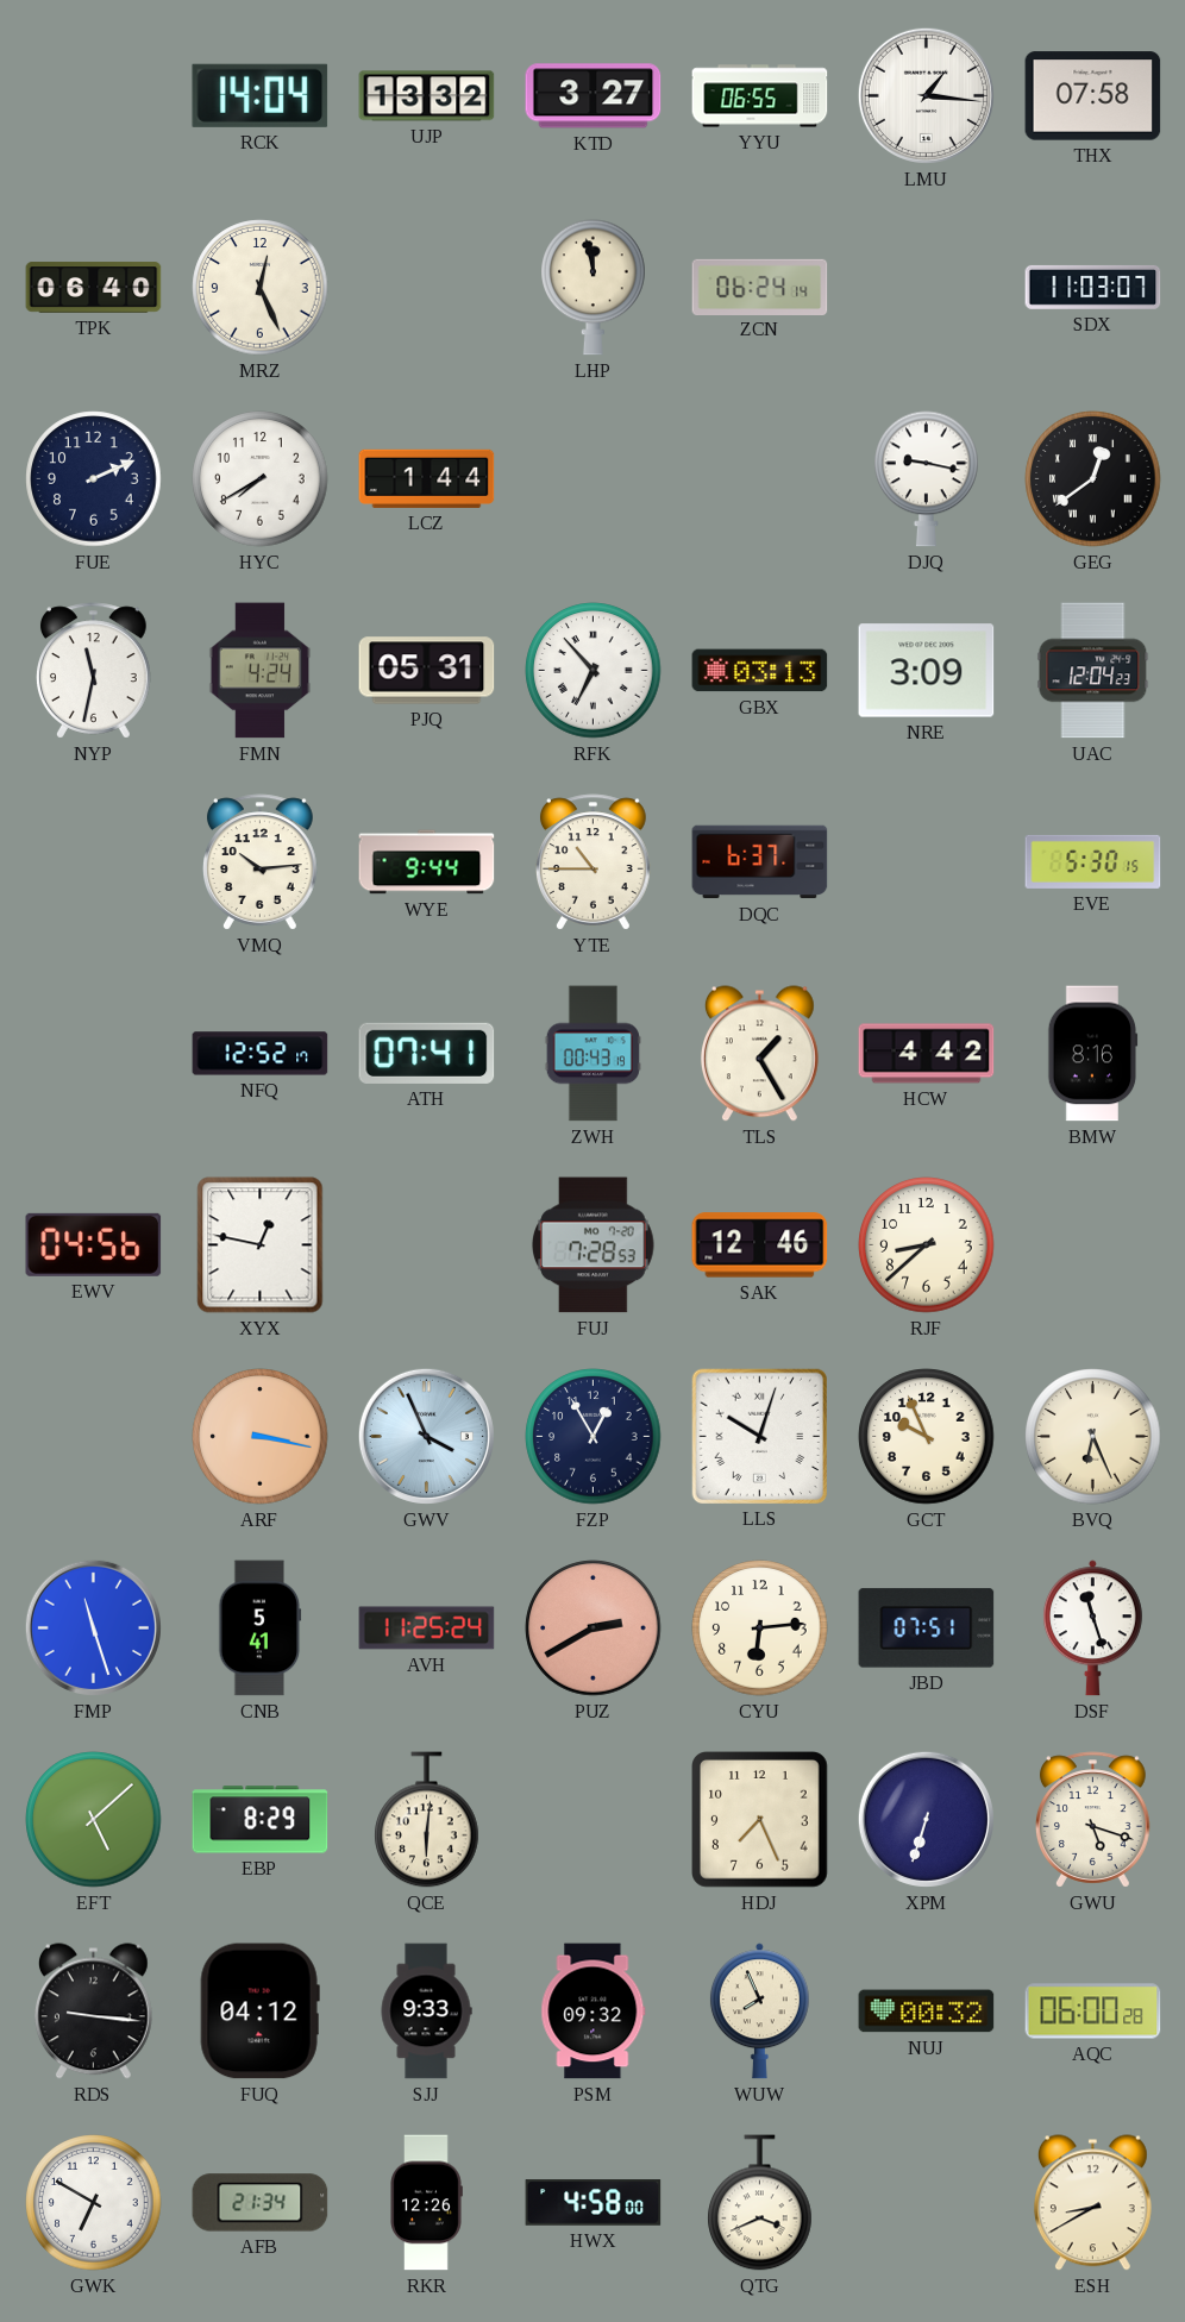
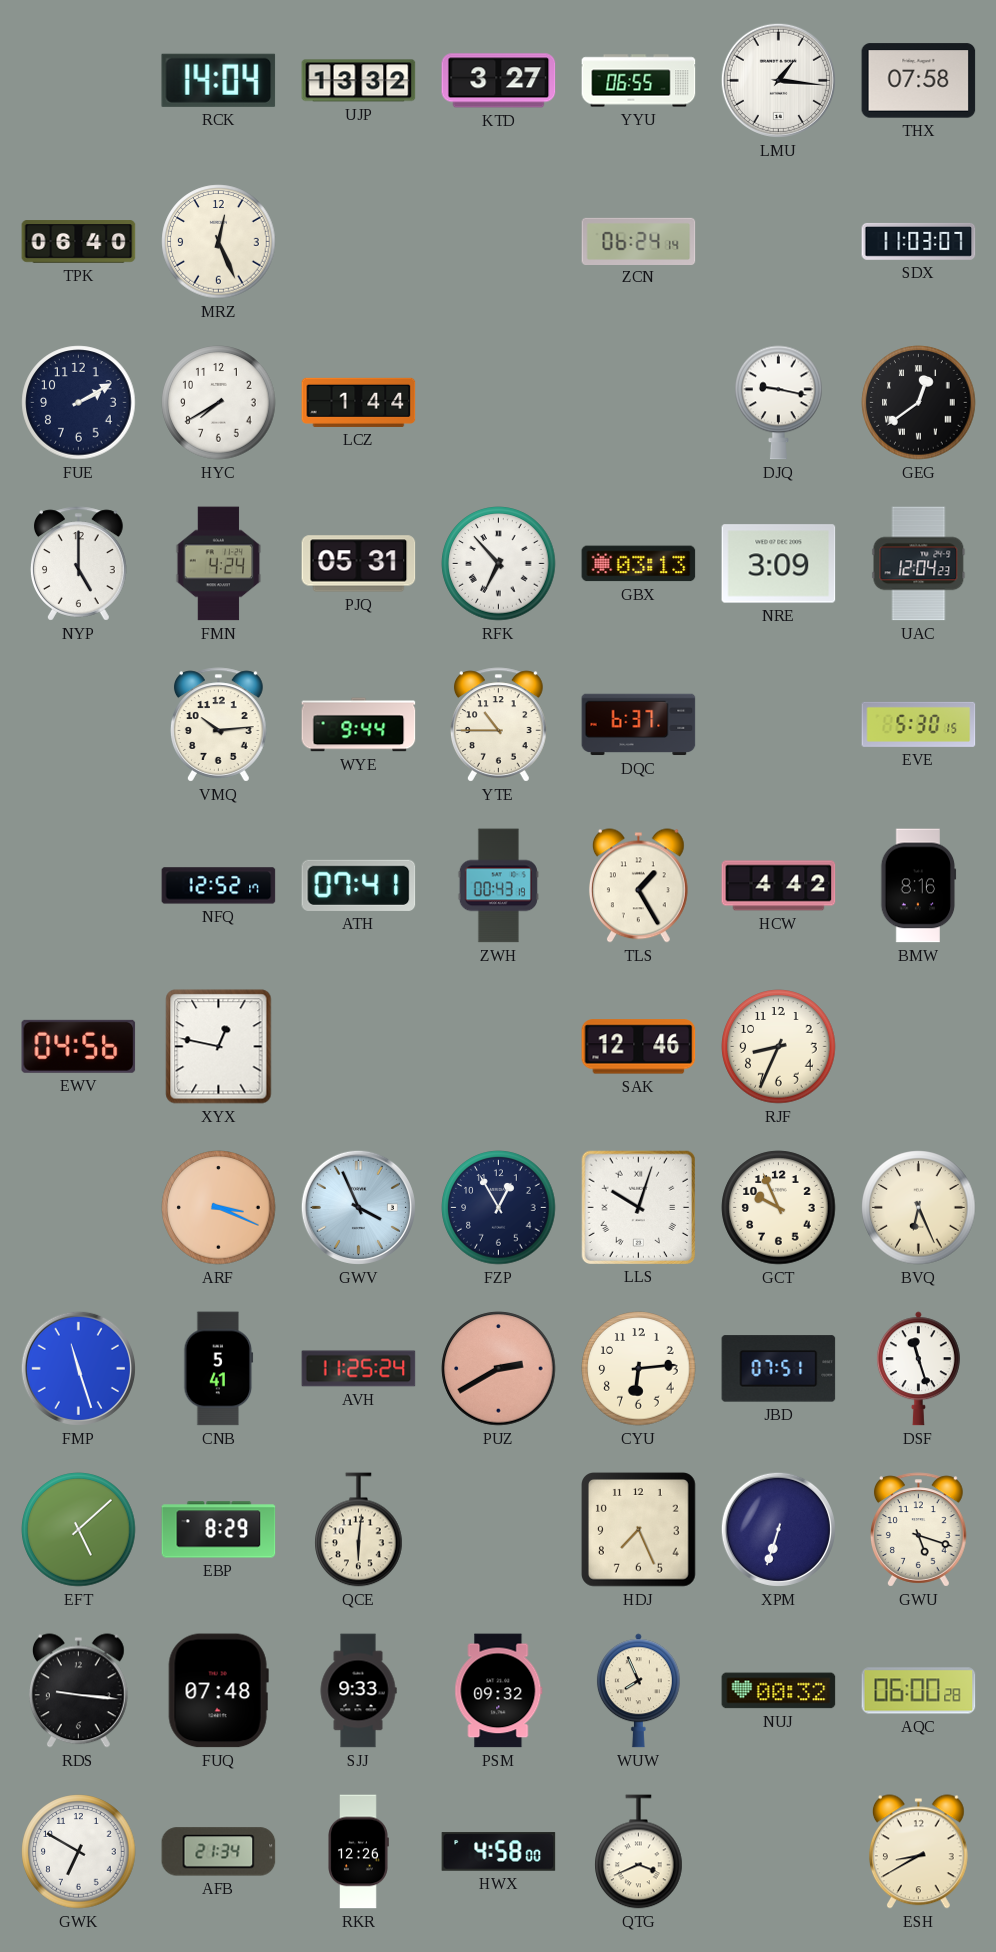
LHP: 11:58 -> none
FUE: 2:11 -> 2:10
NYP: 11:32 -> 5:00
FUJ: 7:28 -> none
RJF: 8:38 -> 8:34
ARF: 3:17 -> 3:19
FUQ: 04:12 -> 07:48
